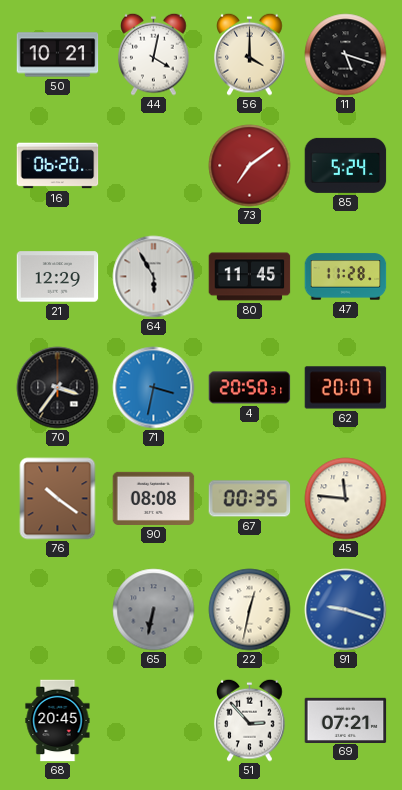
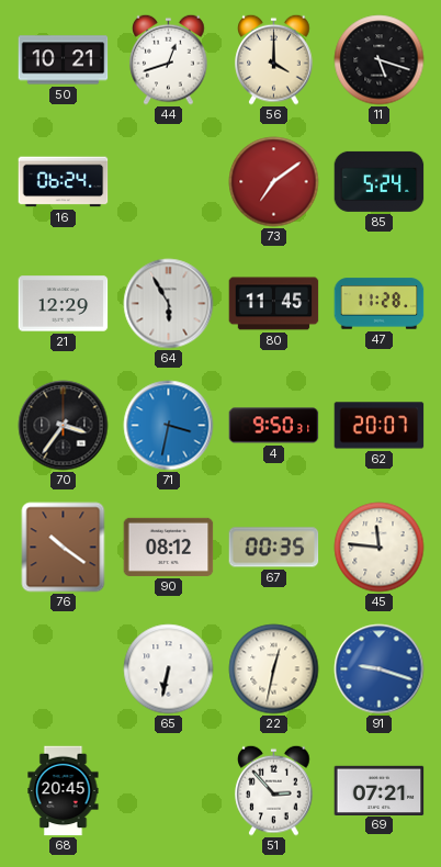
44: 4:02 -> 12:42
16: 06:20 -> 06:24
4: 20:50 -> 9:50
90: 08:08 -> 08:12
65 dial: grey -> white
